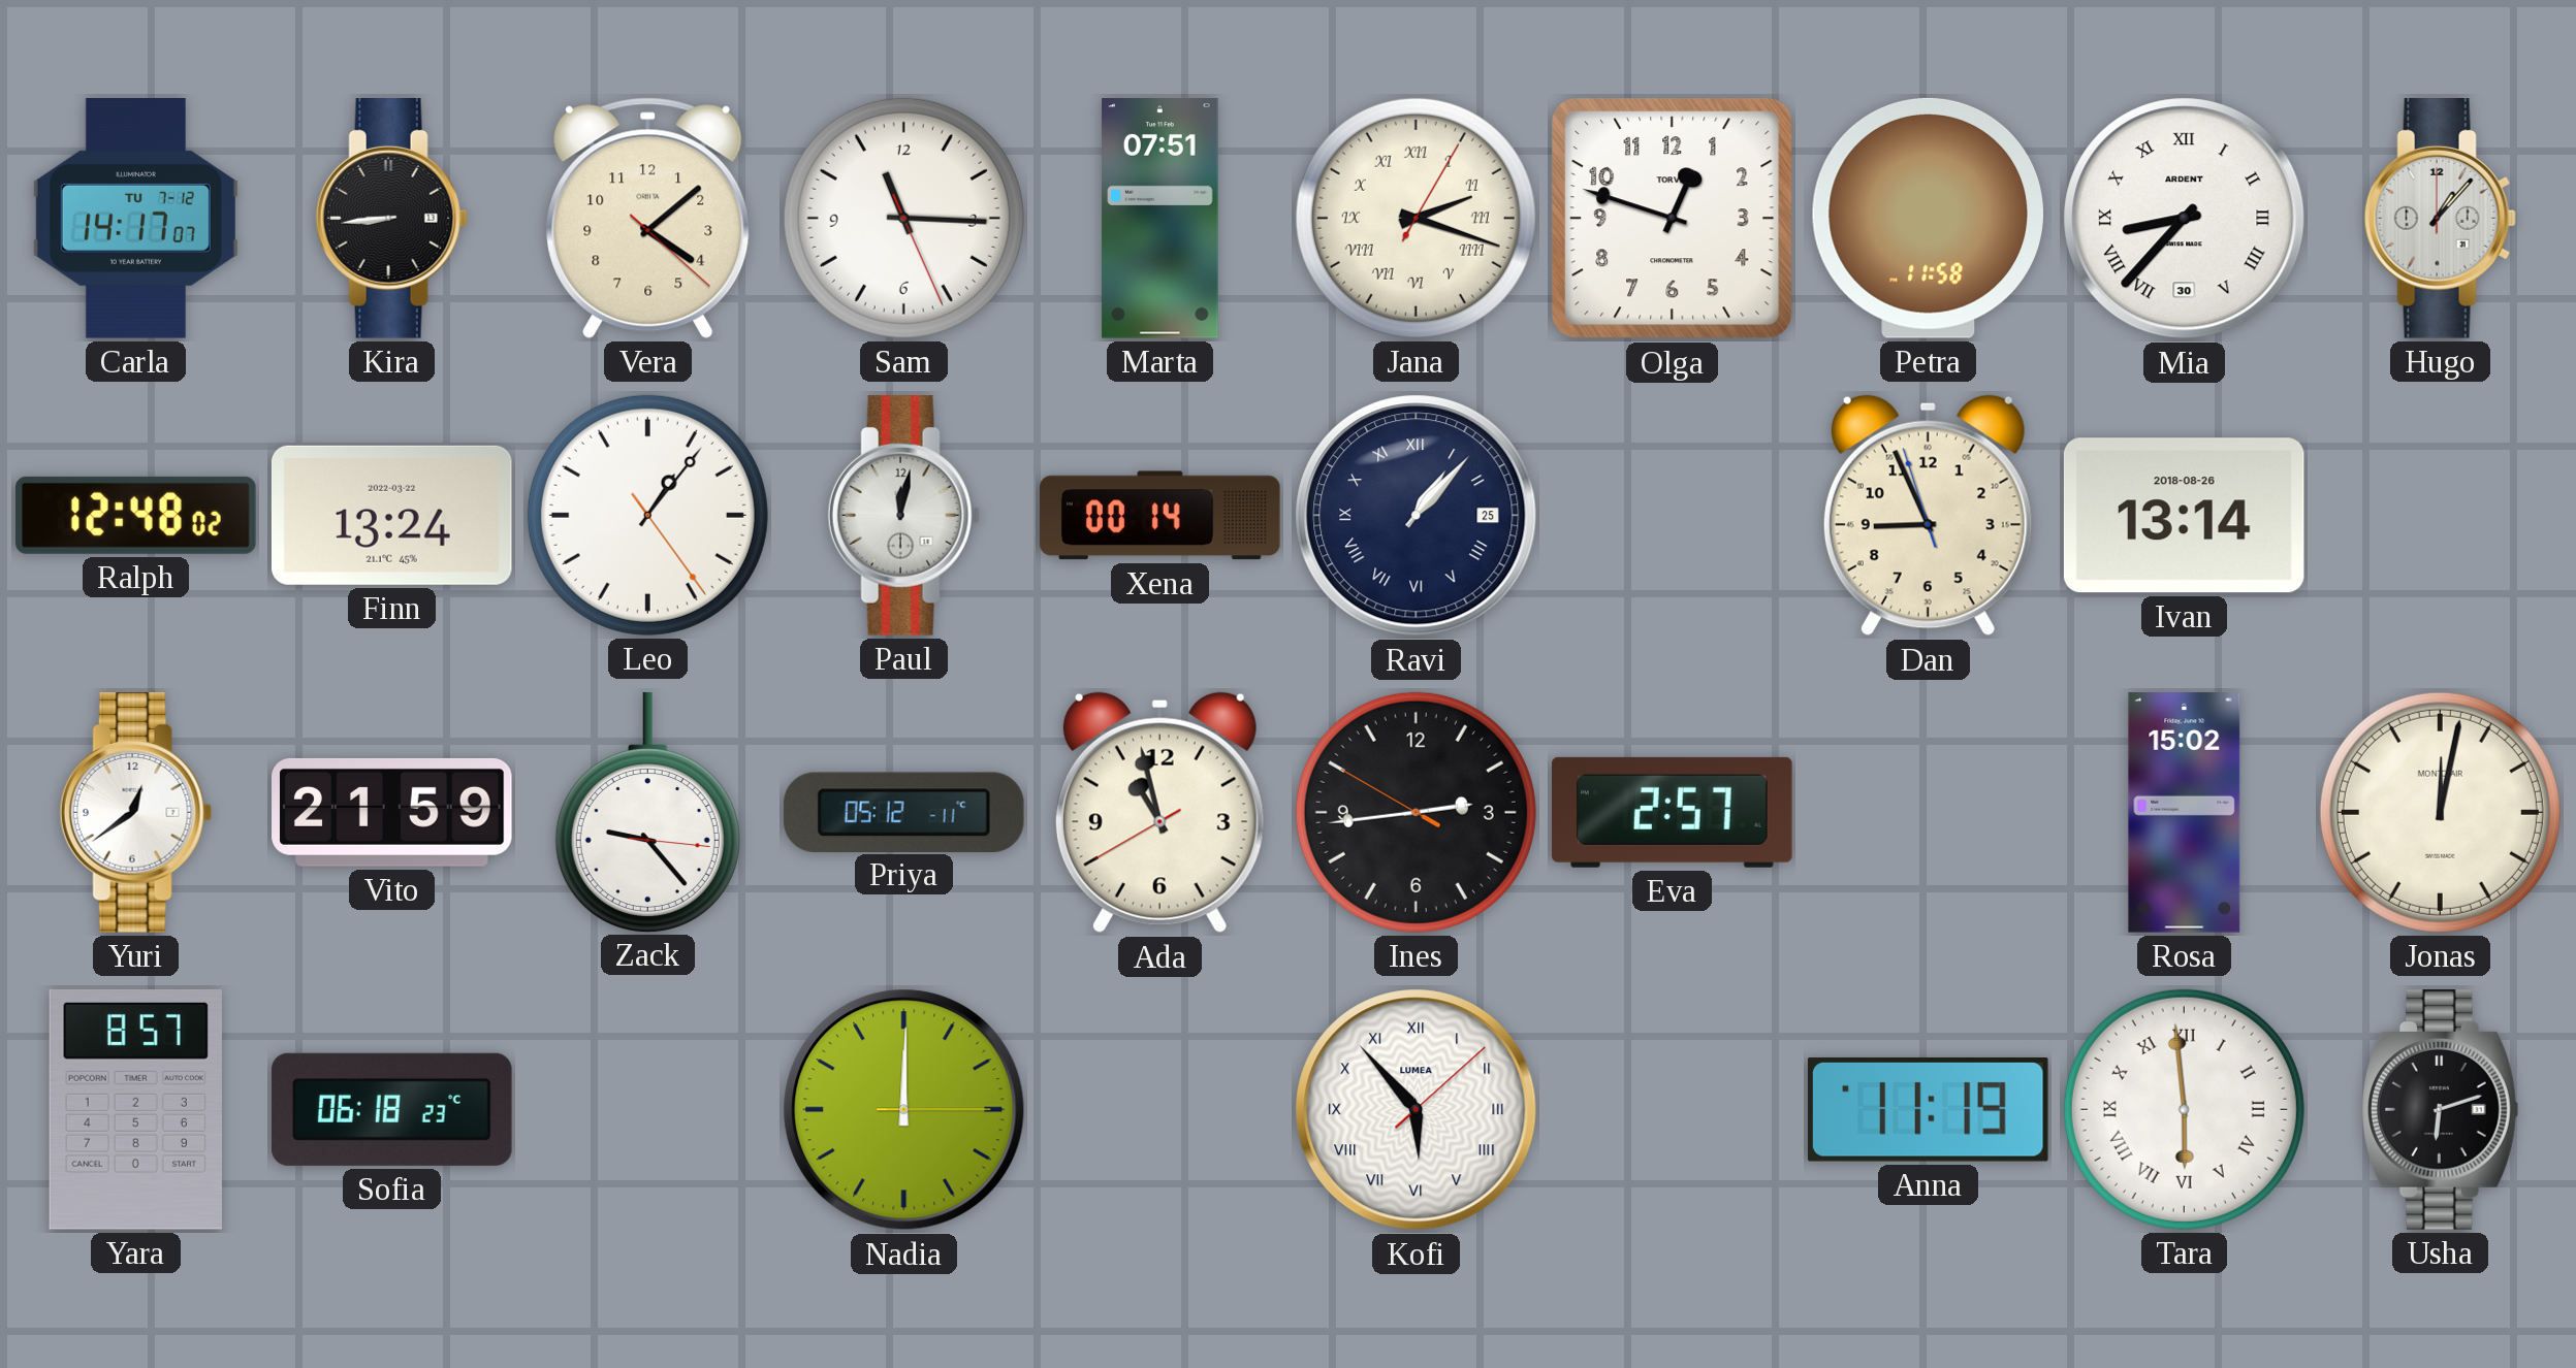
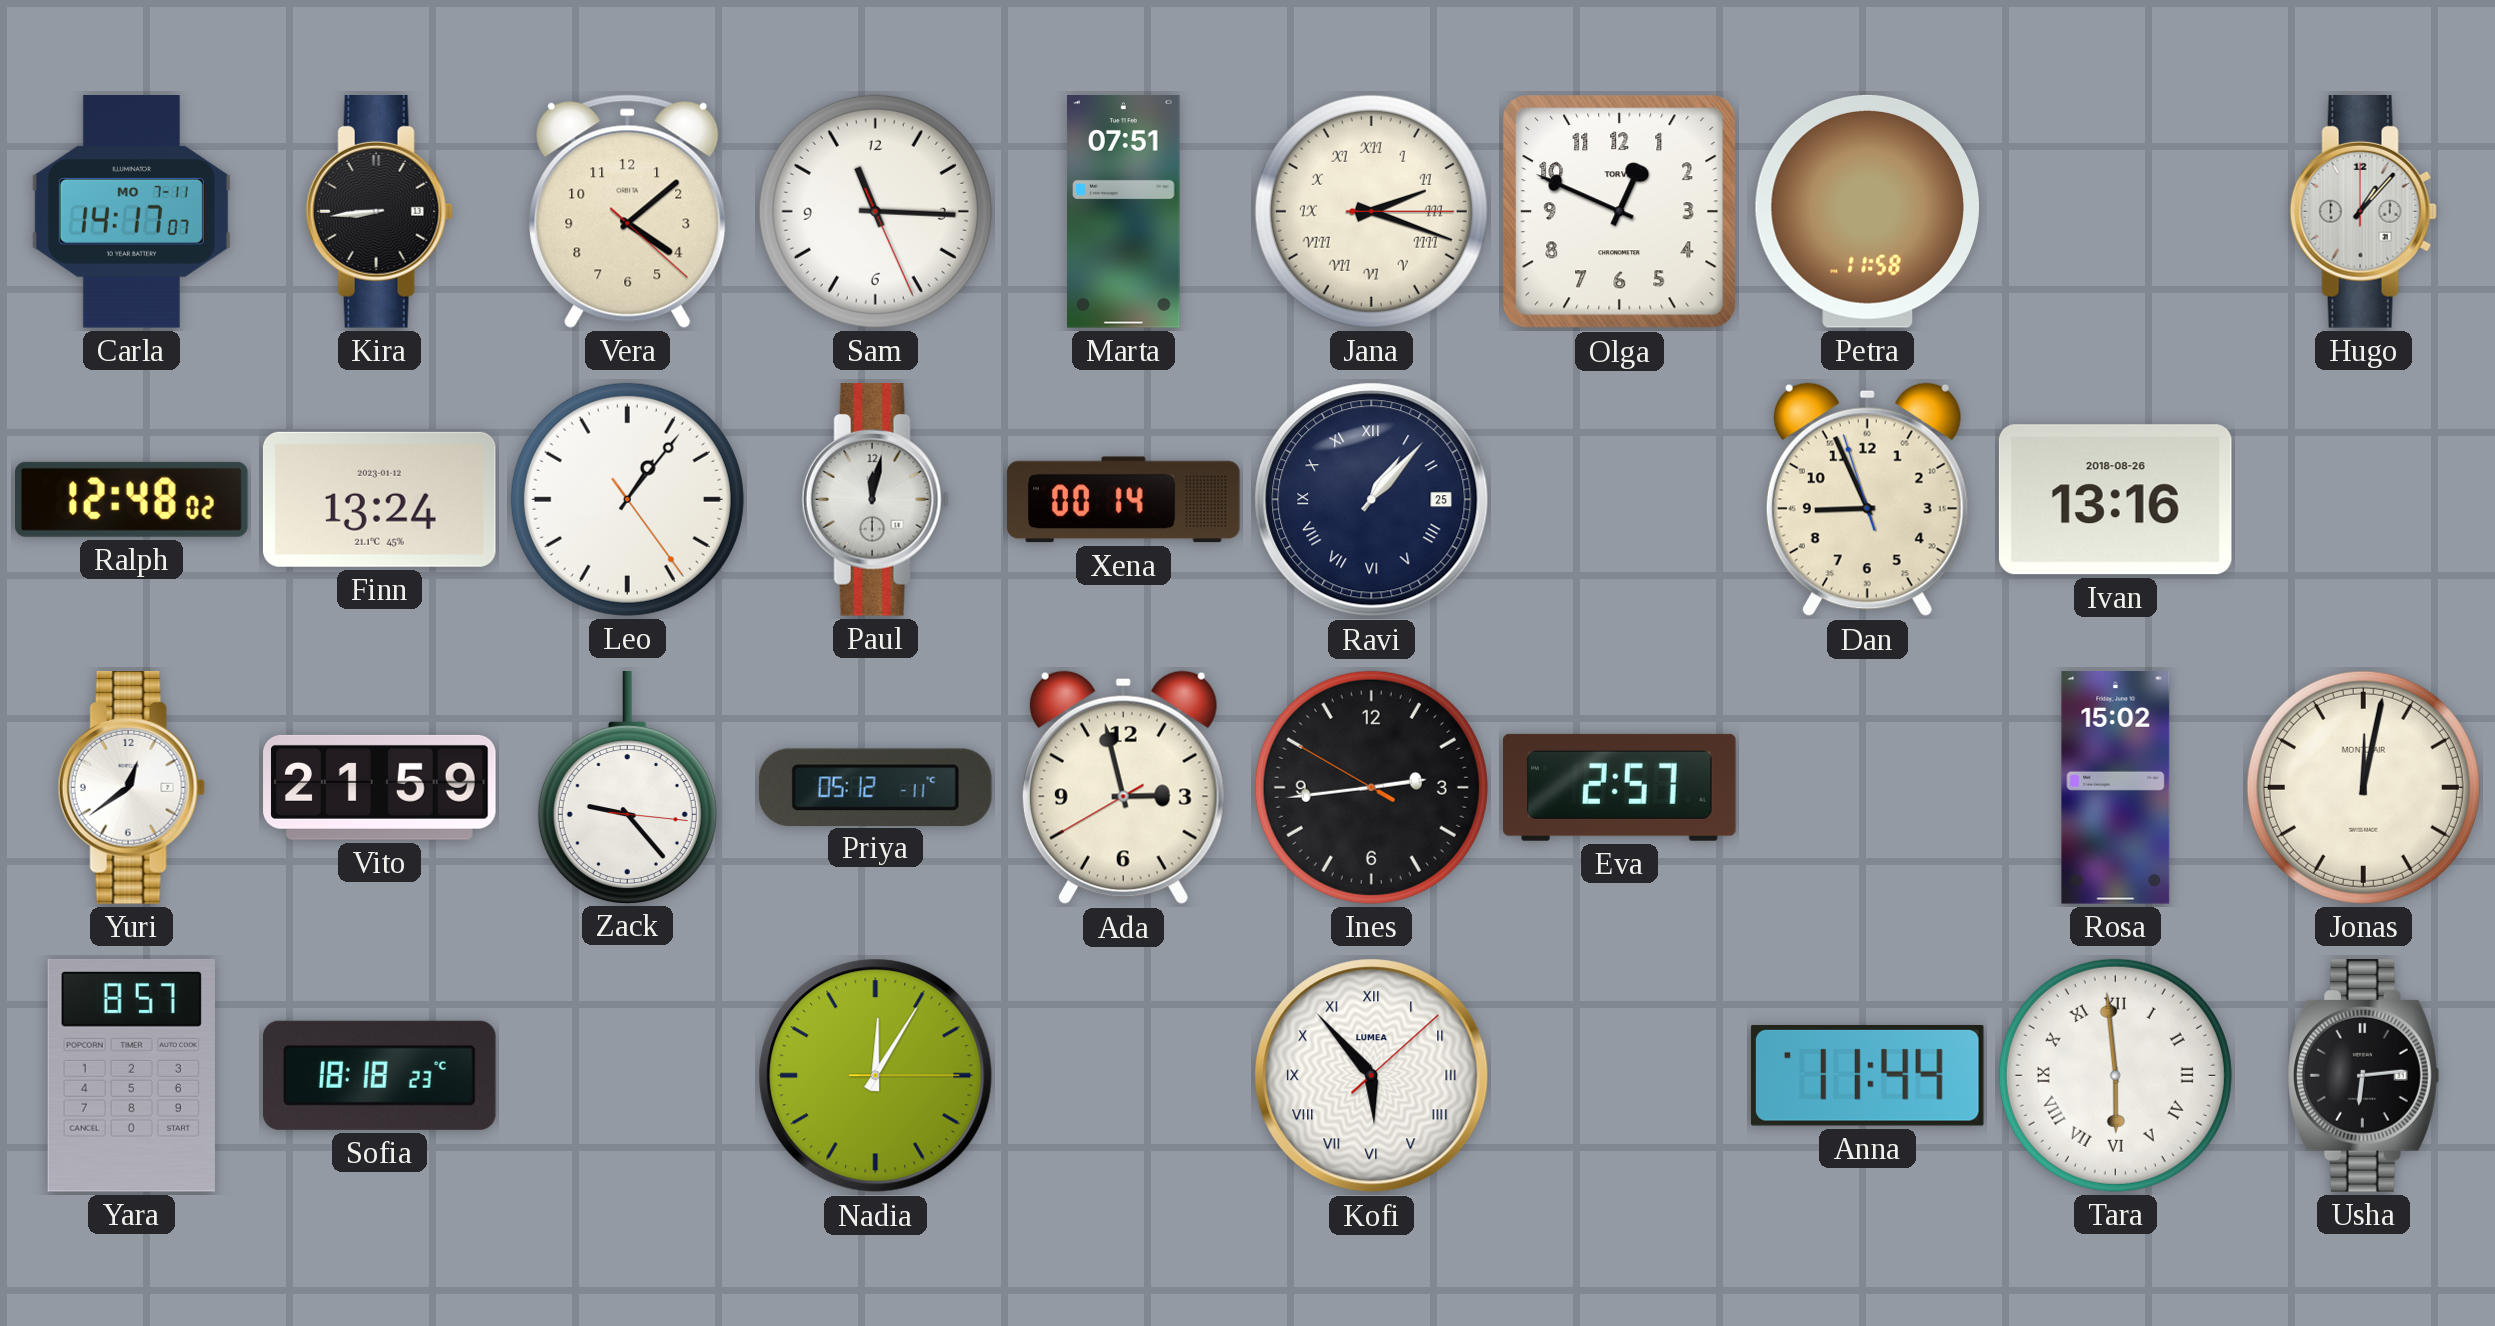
Carla date: TU 7-12 -> MO 7-11
Jana: 2:18:05 -> 2:18:15
Olga: 12:48 -> 12:49
Mia: 8:37 -> none
Finn date: 2022-03-22 -> 2023-01-12
Ivan: 13:14 -> 13:16
Ada: 10:57 -> 2:57
Sofia: 06:18 -> 18:18
Nadia: 12:00 -> 12:05
Anna: 11:19 -> 11:44
Usha: 6:12 -> 6:14
